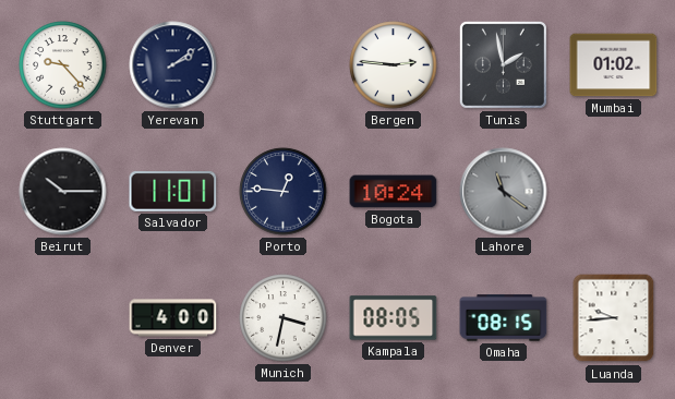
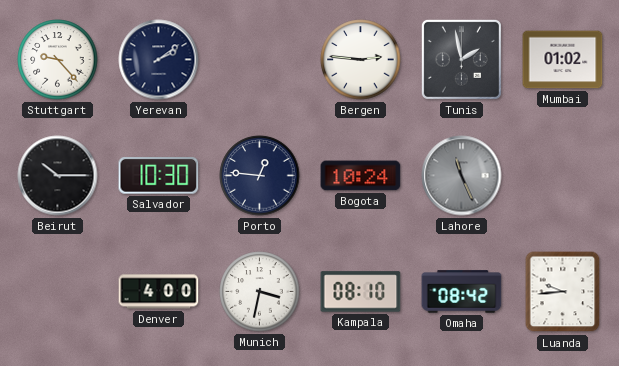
Salvador: 11:01 -> 10:30
Lahore: 11:21 -> 11:26
Kampala: 08:05 -> 08:10
Omaha: 08:15 -> 08:42
